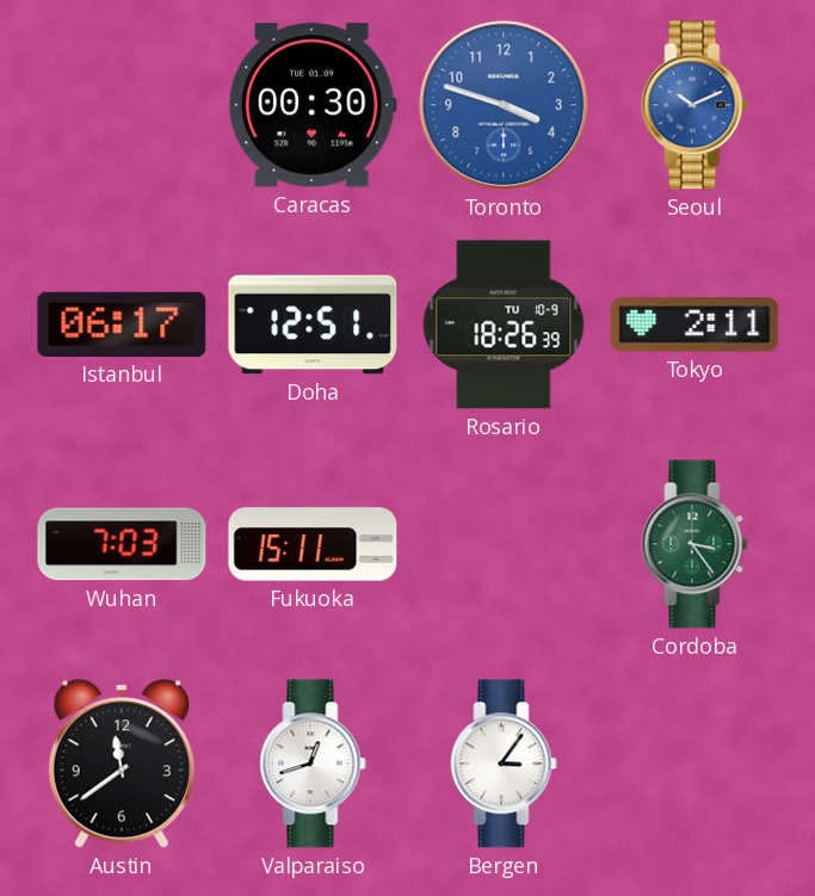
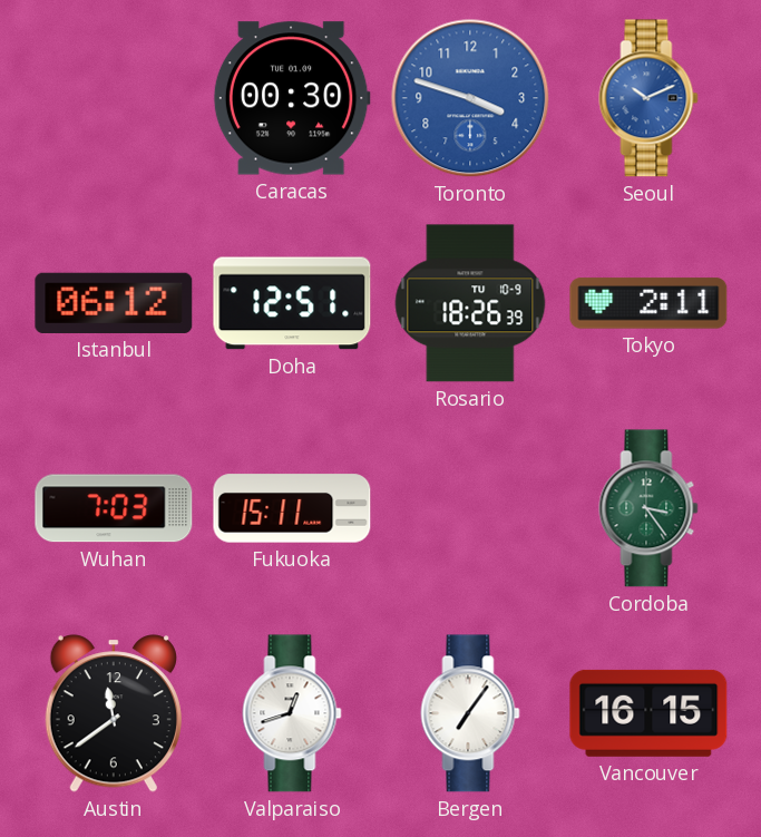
Istanbul: 06:17 -> 06:12
Bergen: 3:06 -> 7:06
Vancouver: none -> 16:15
